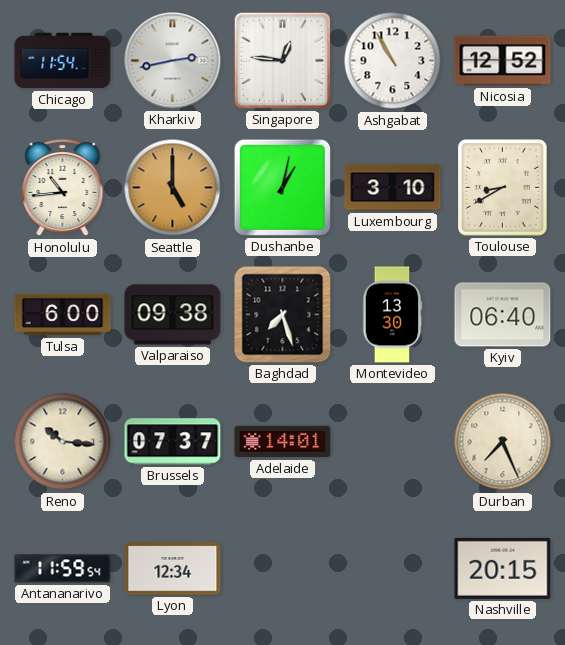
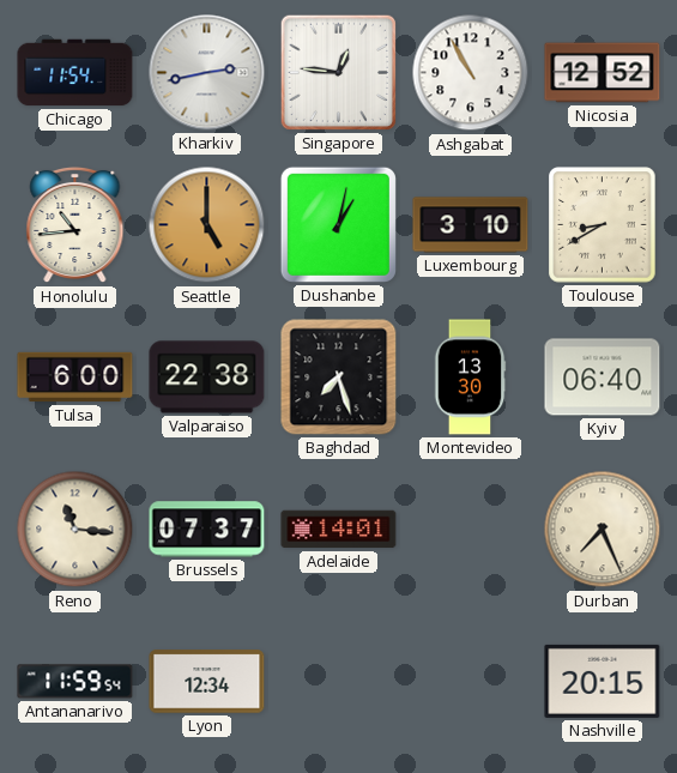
Valparaiso: 09:38 -> 22:38
Reno: 10:16 -> 11:16
